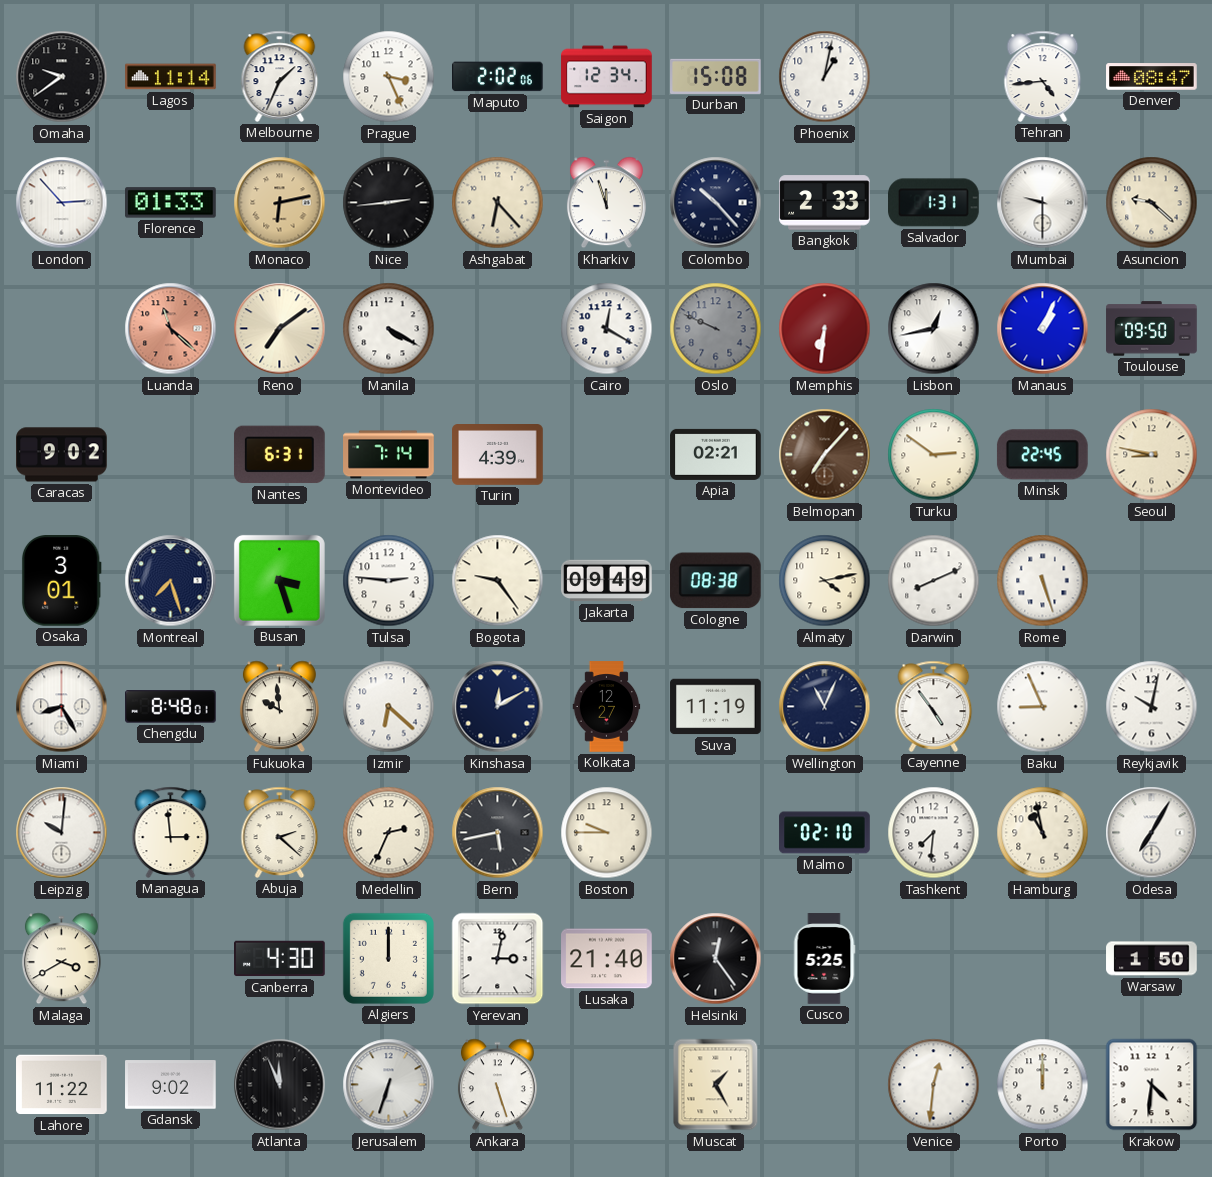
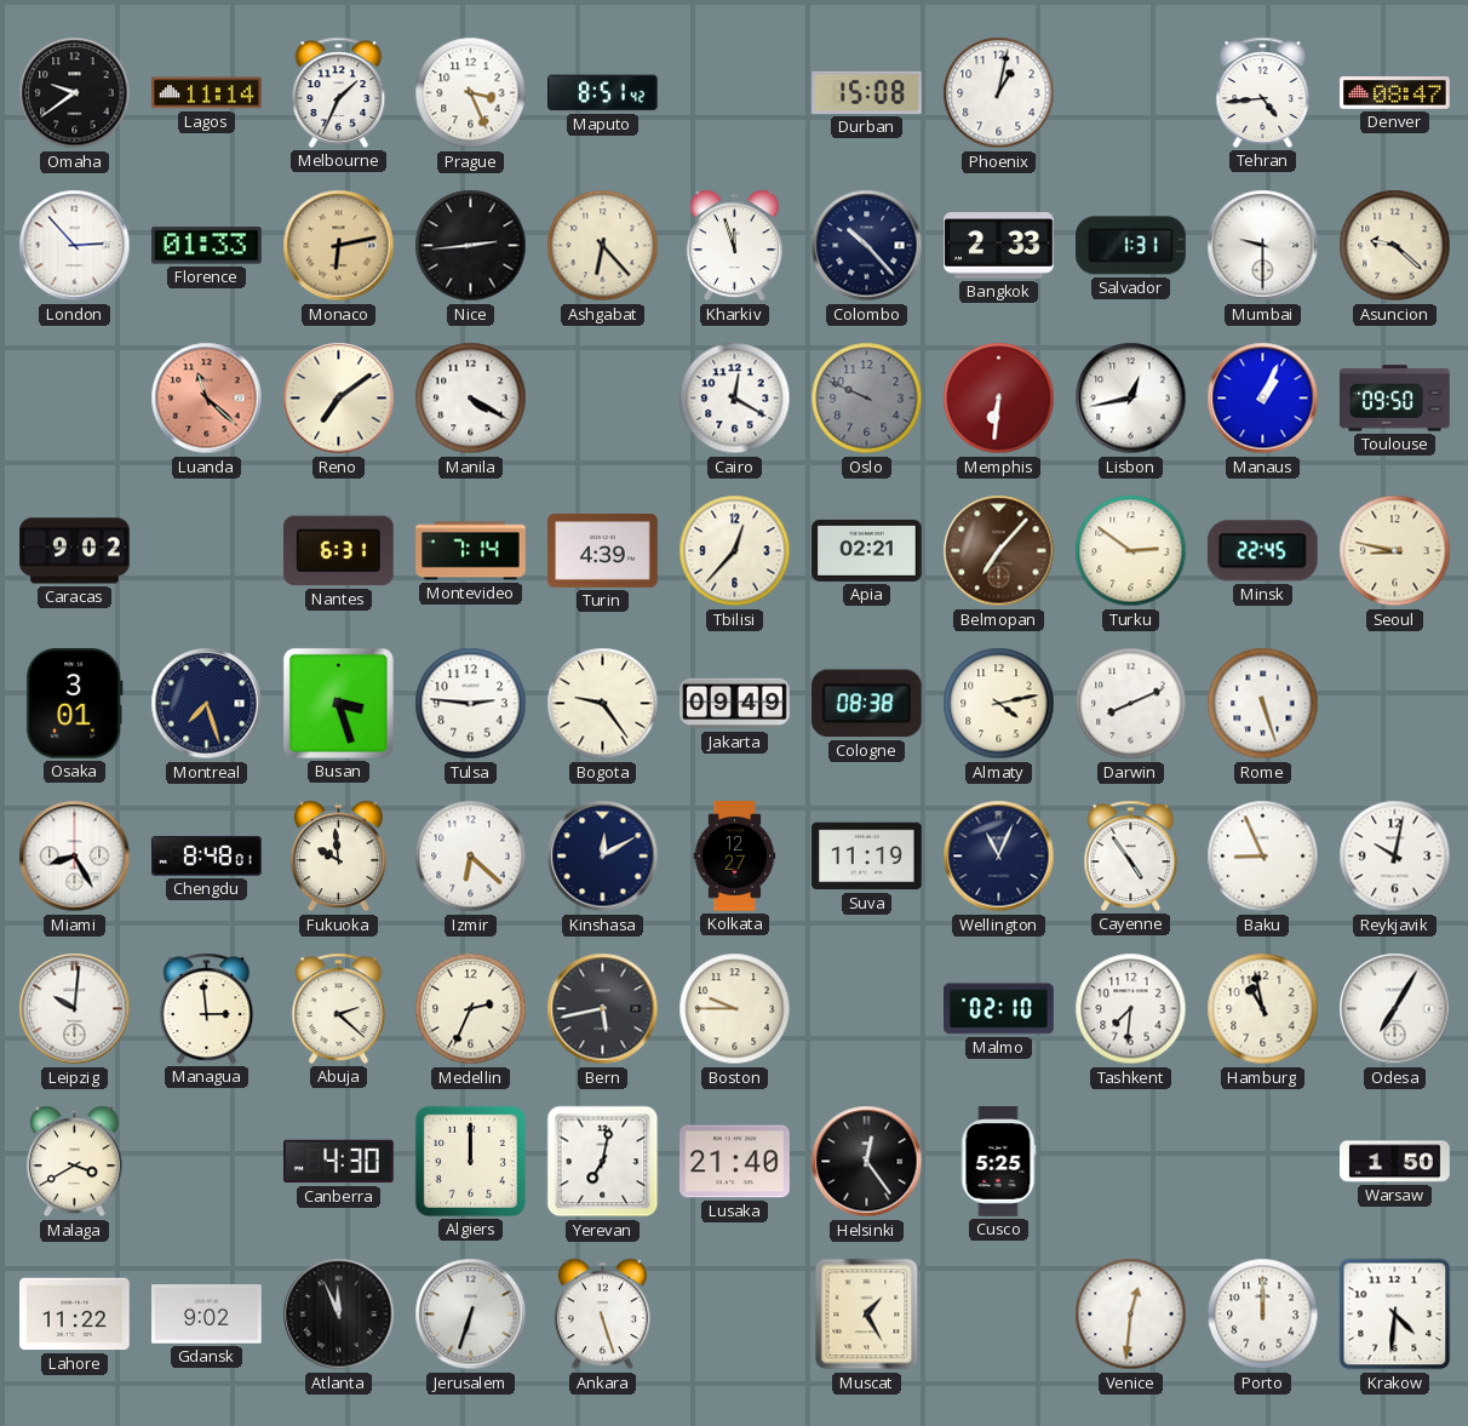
Maputo: 2:02 -> 8:51
Saigon: 12:34 -> none
Tbilisi: none -> 12:37
Yerevan: 3:02 -> 7:02
